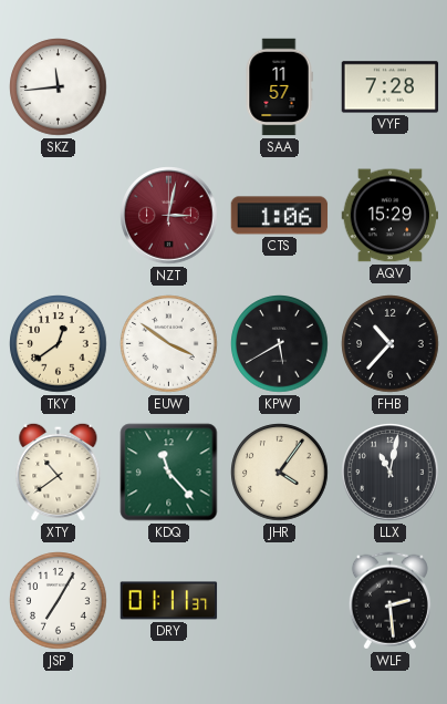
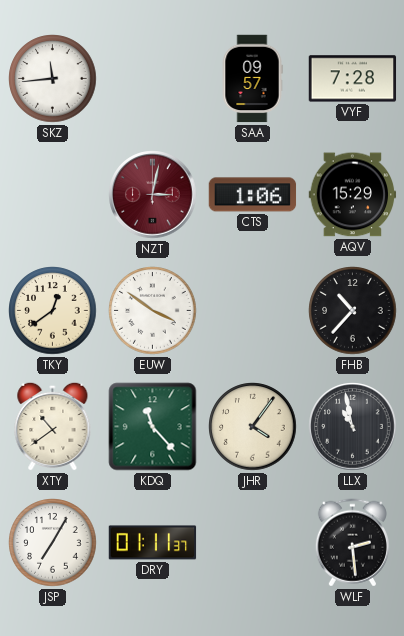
SAA: 11:57 -> 09:57
KPW: 5:40 -> none
LLX: 11:02 -> 10:58
